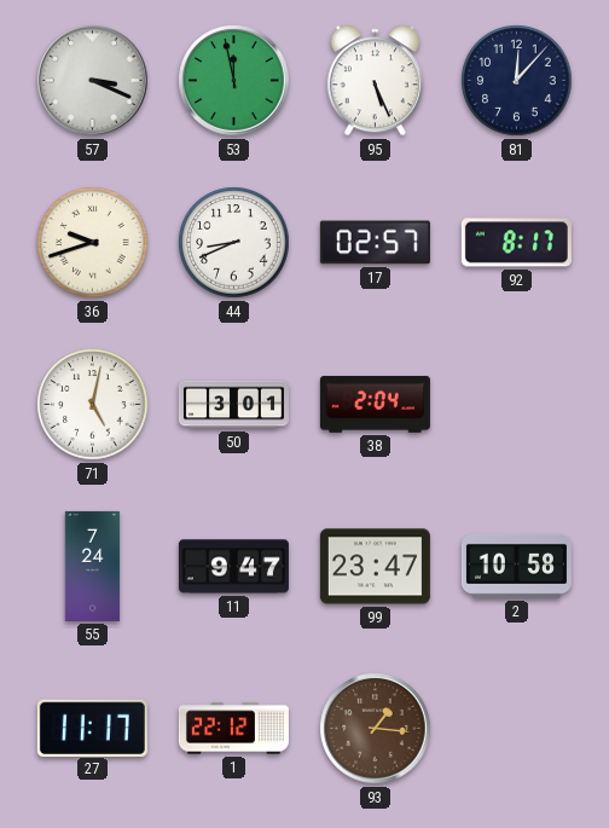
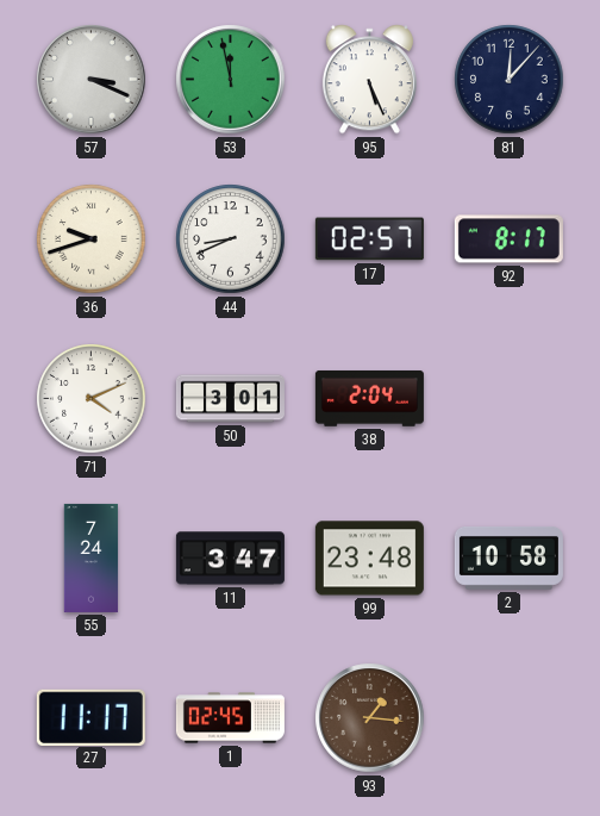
71: 5:02 -> 4:11
11: 9:47 -> 3:47
99: 23:47 -> 23:48
1: 22:12 -> 02:45
